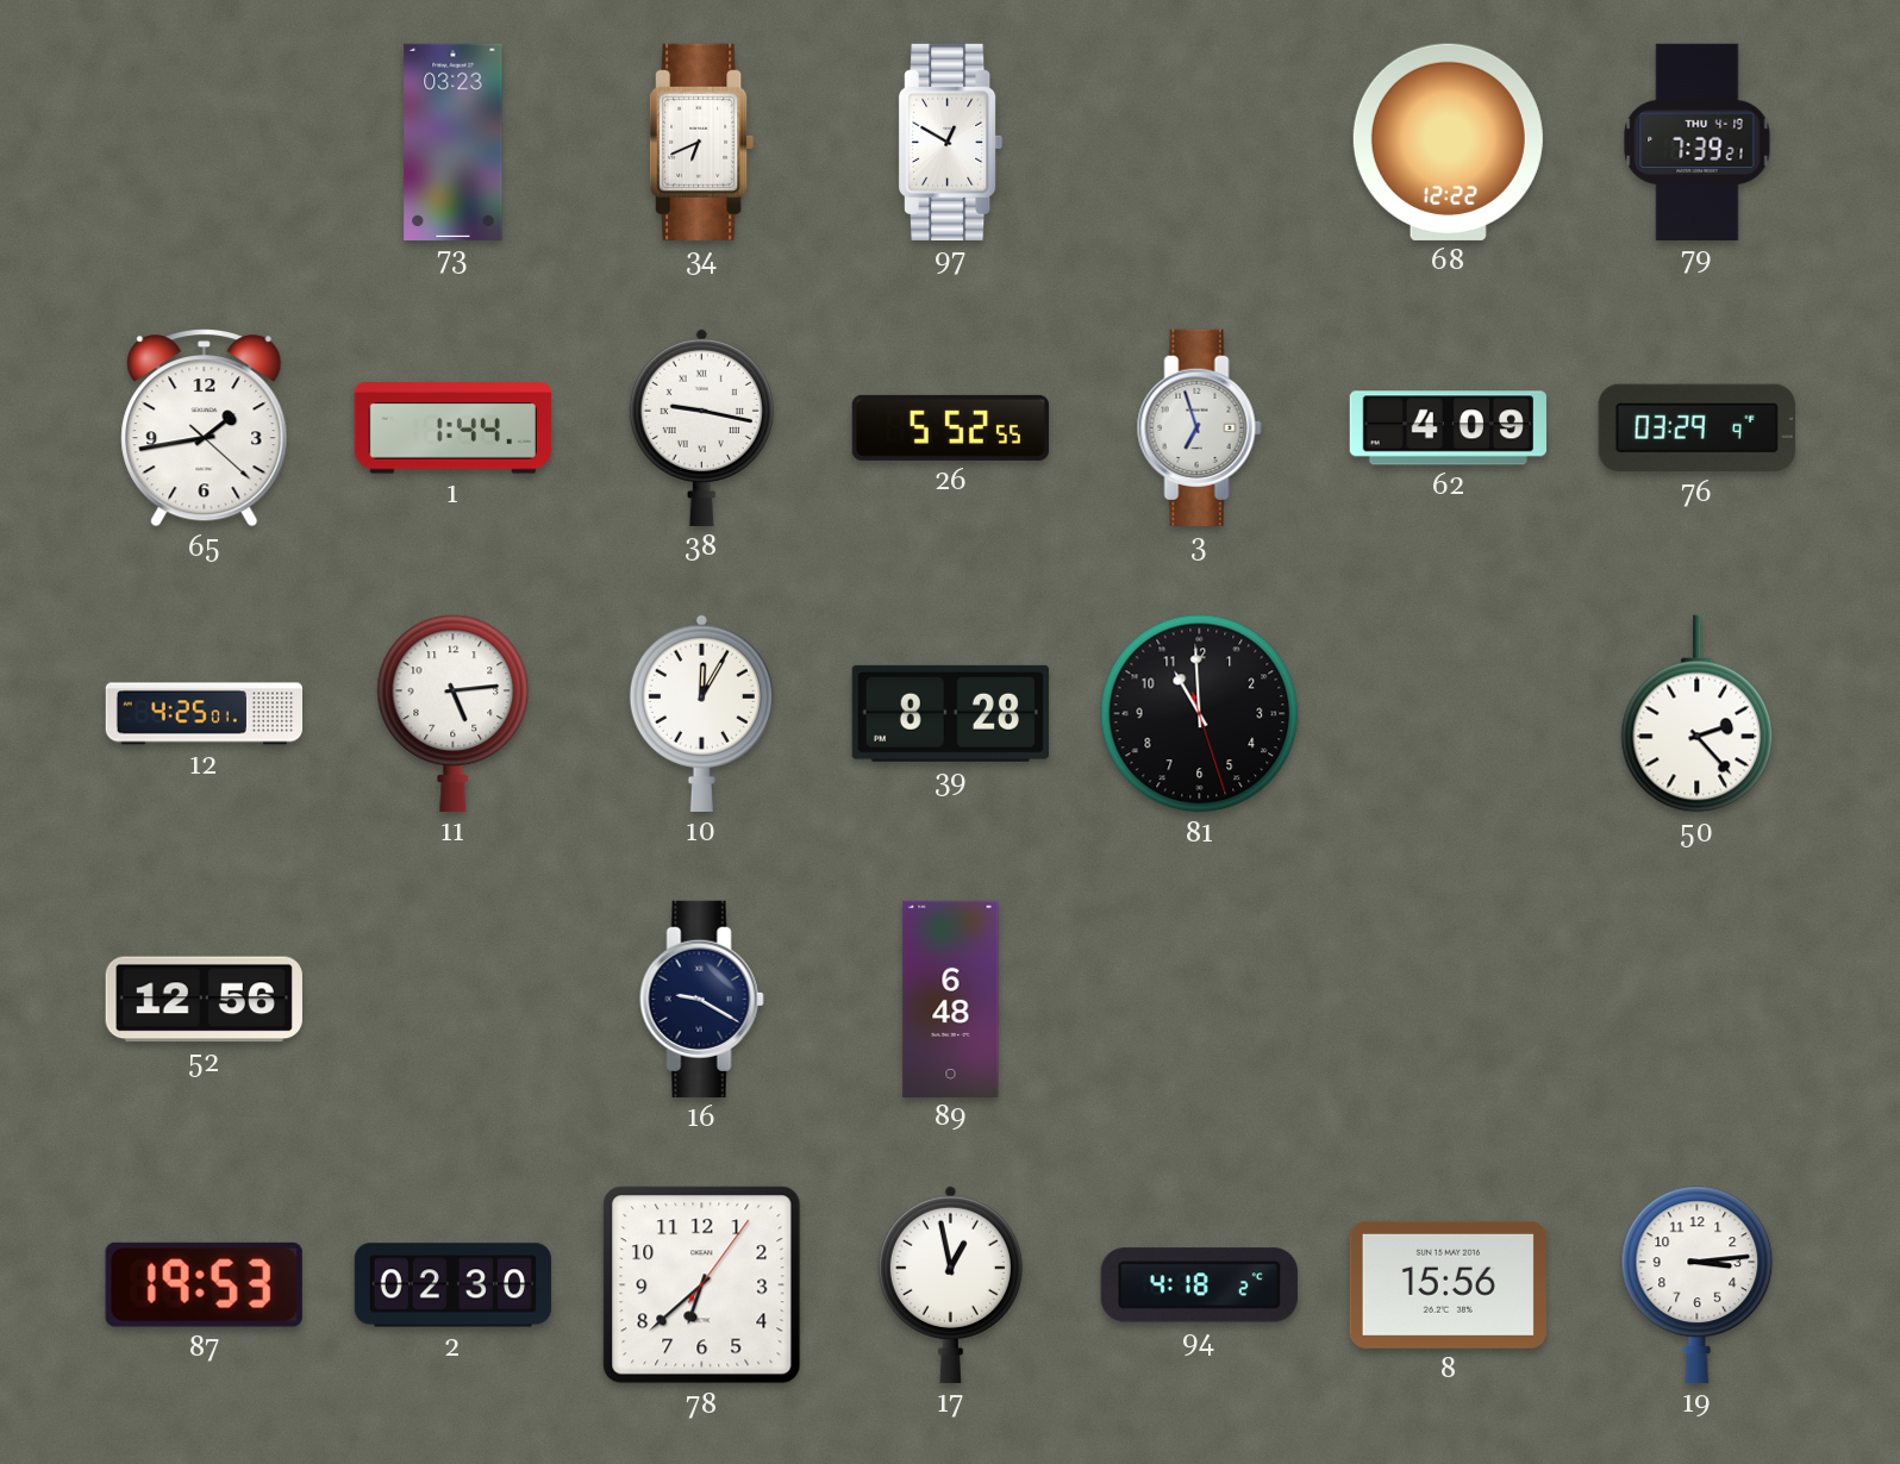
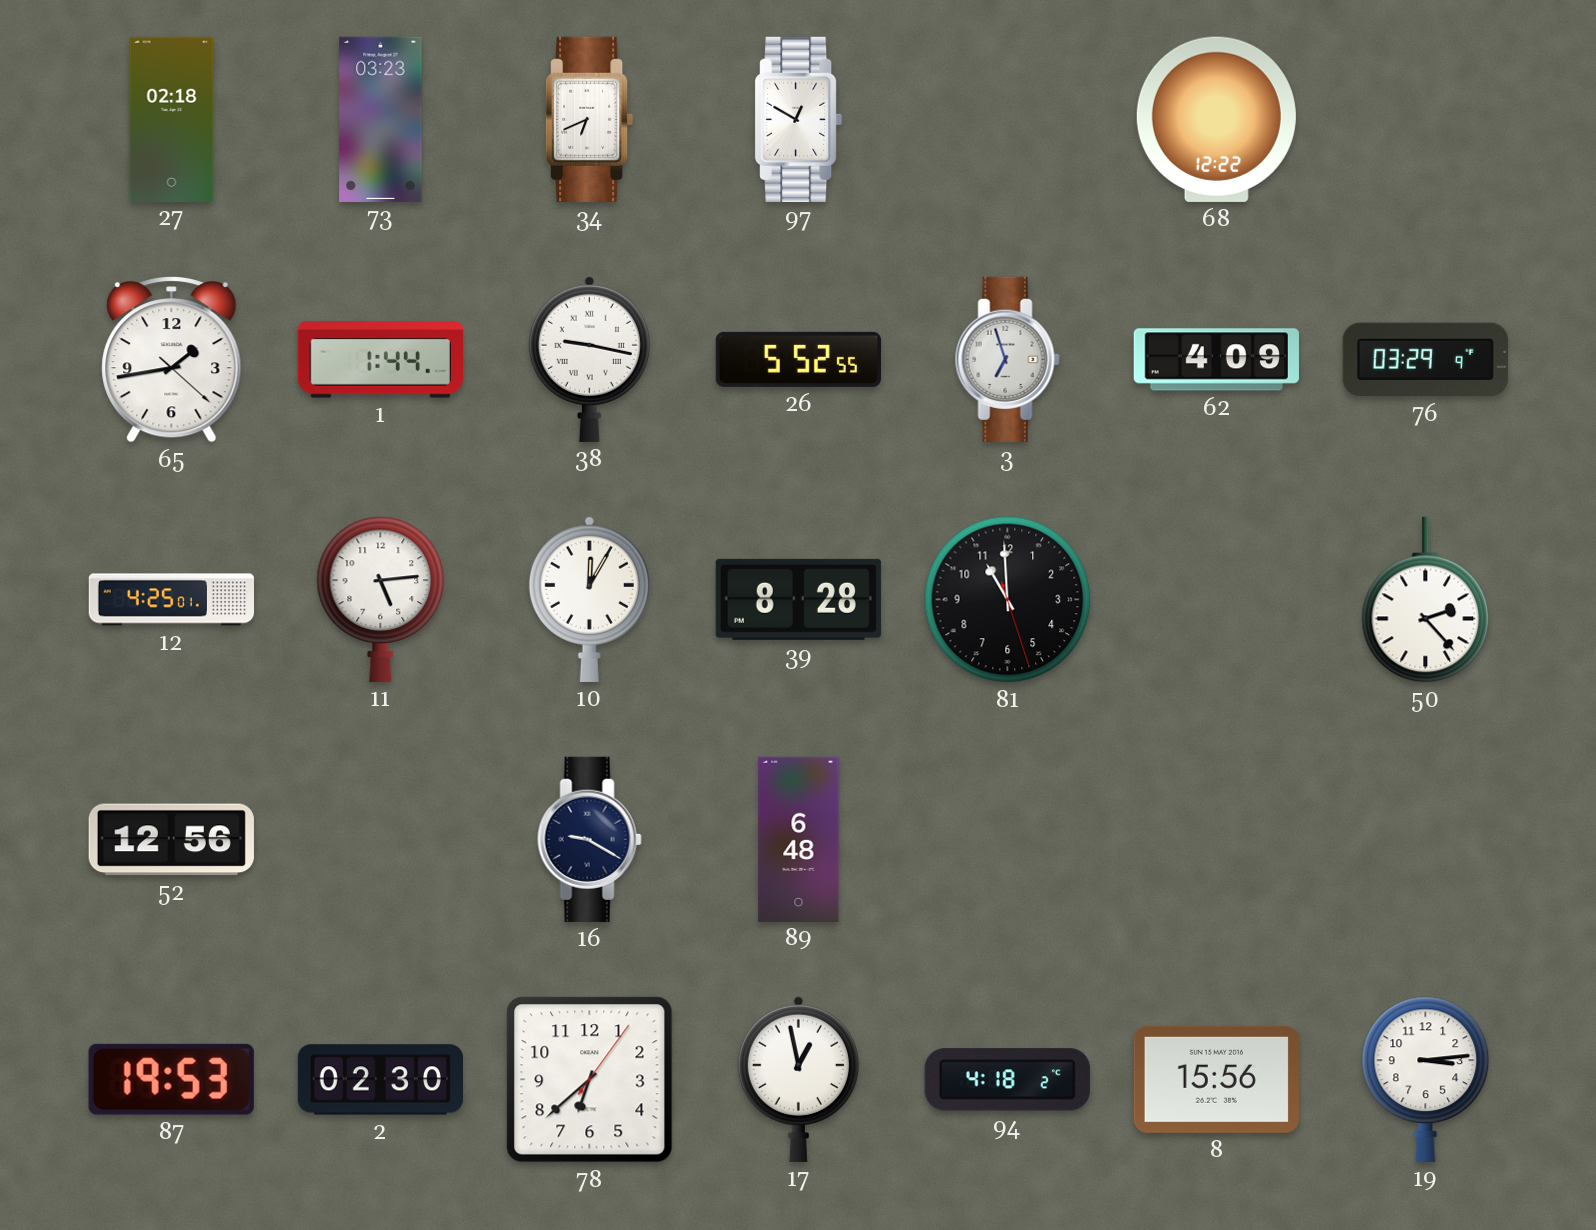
27: none -> 02:18
79: 7:39 -> none
